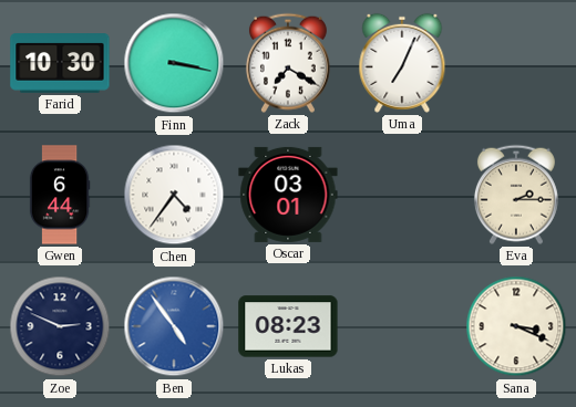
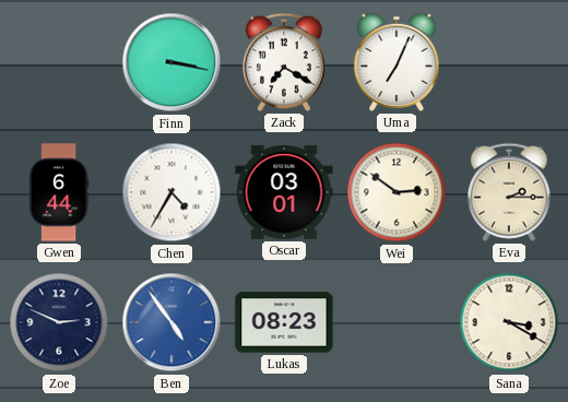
Farid: 10:30 -> none
Chen: 4:36 -> 4:35
Wei: none -> 2:51
Sana: 3:19 -> 3:20
